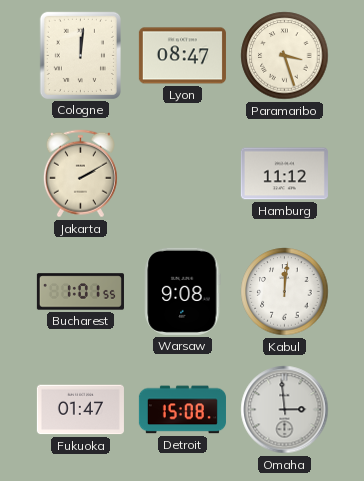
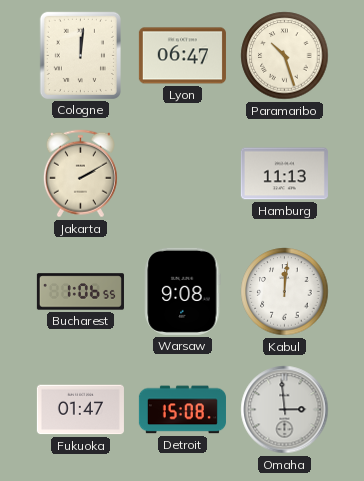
Lyon: 08:47 -> 06:47
Paramaribo: 3:27 -> 10:27
Hamburg: 11:12 -> 11:13
Bucharest: 1:01 -> 1:06
